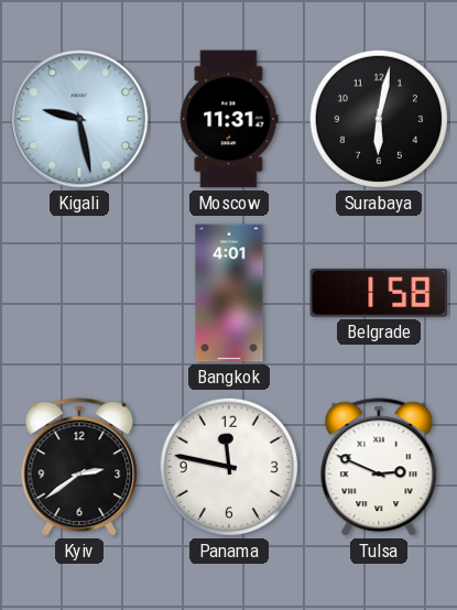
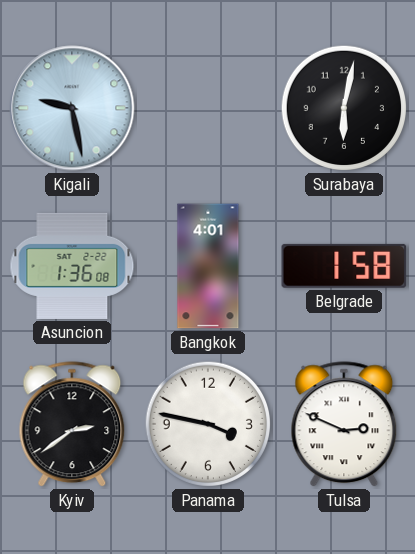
Moscow: 11:31 -> none
Asuncion: none -> 1:36
Panama: 11:47 -> 3:47
